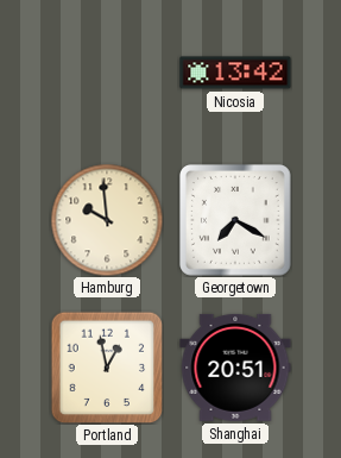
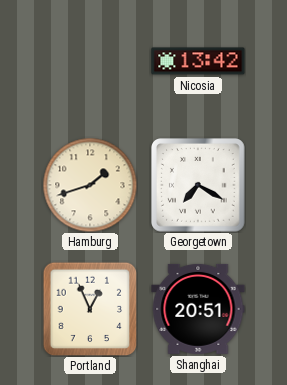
Hamburg: 9:59 -> 1:42
Portland: 12:58 -> 12:56
